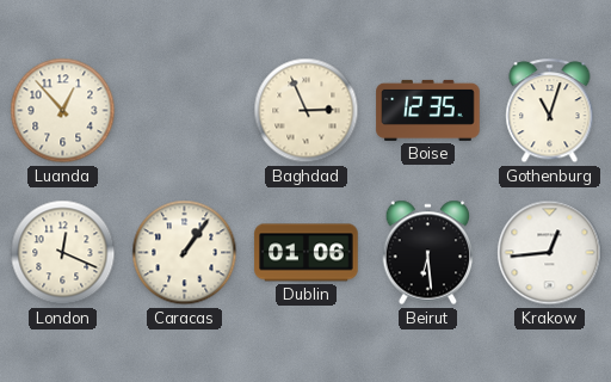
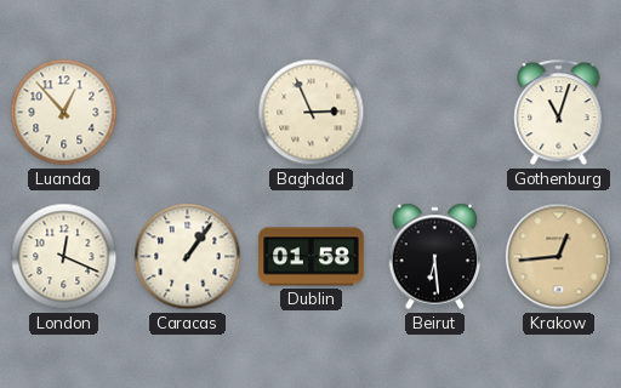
Boise: 12:35 -> none
Dublin: 01:06 -> 01:58
Krakow dial: white -> champagne
